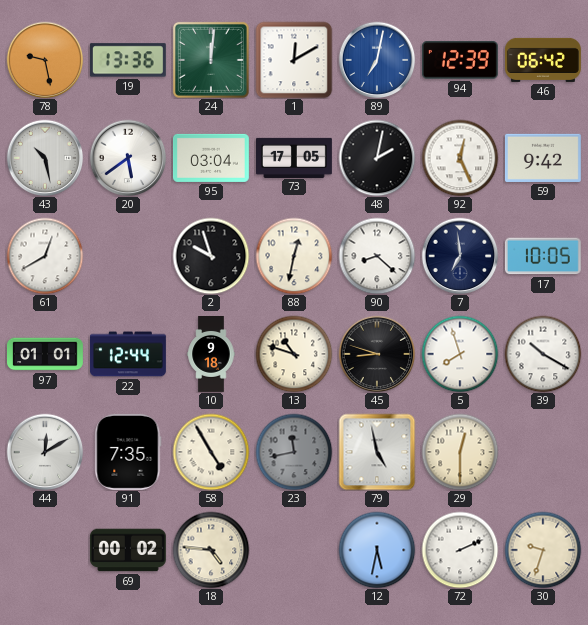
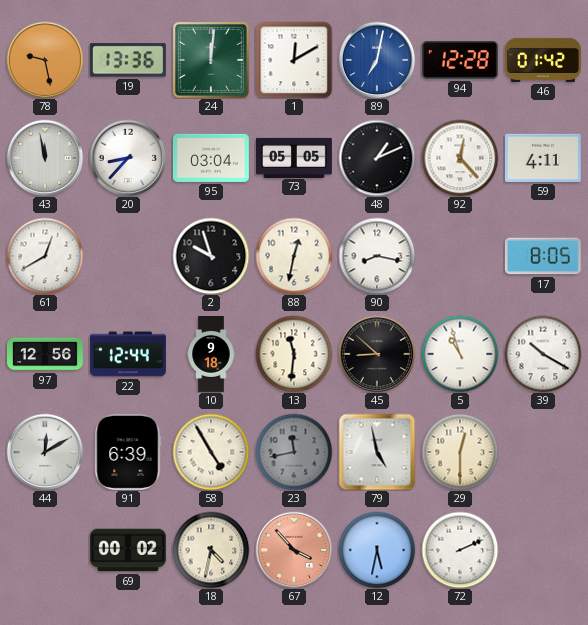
94: 12:39 -> 12:28
46: 06:42 -> 01:42
43: 10:28 -> 11:58
20: 5:39 -> 8:37
73: 17:05 -> 05:05
48: 2:02 -> 1:11
92: 12:26 -> 12:23
59: 9:42 -> 4:11
90: 8:22 -> 8:17
7: 6:59 -> none
17: 10:05 -> 8:05
97: 01:01 -> 12:56
13: 10:48 -> 11:31
45: 8:48 -> 8:52
5: 7:57 -> 10:57
91: 7:35 -> 6:39
18: 4:46 -> 4:32
67: none -> 3:53
30: 9:33 -> none
